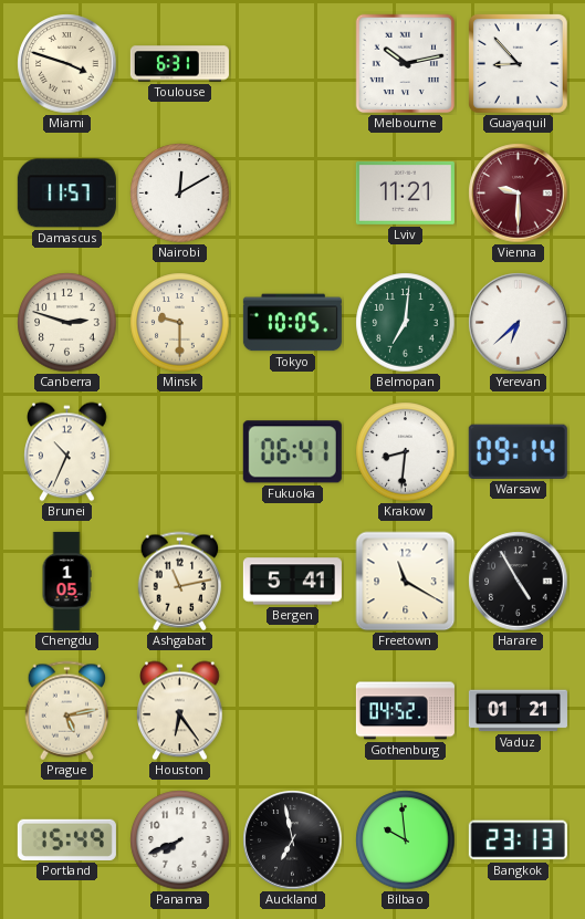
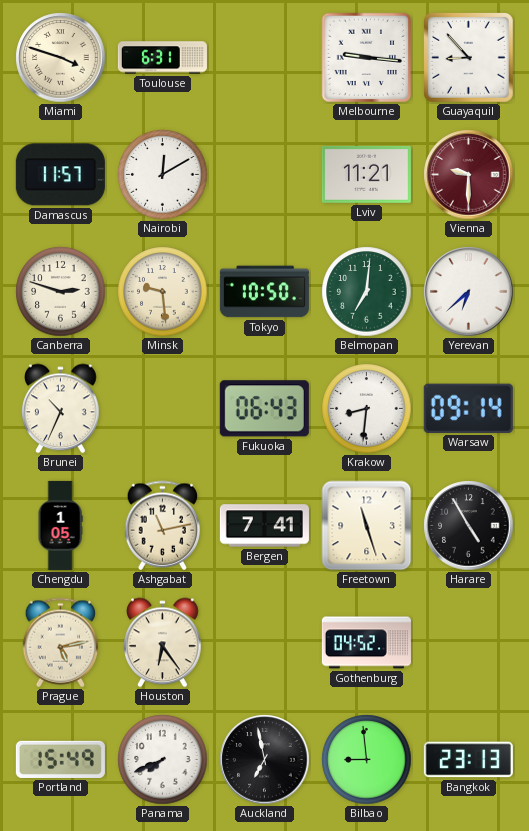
Melbourne: 10:13 -> 9:16
Minsk: 9:30 -> 9:29
Tokyo: 10:05 -> 10:50
Fukuoka: 06:41 -> 06:43
Bergen: 5:41 -> 7:41
Freetown: 11:20 -> 11:27
Vaduz: 01:21 -> none
Bilbao: 9:59 -> 8:59
